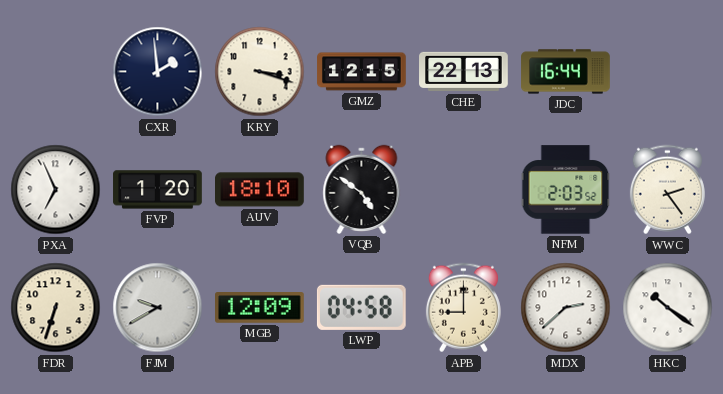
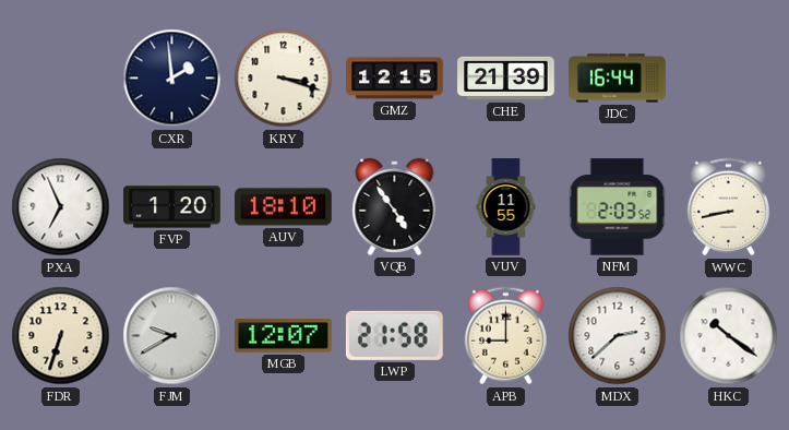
CHE: 22:13 -> 21:39
VQB: 4:51 -> 4:54
VUV: none -> 11:55
WWC: 2:24 -> 8:43
MGB: 12:09 -> 12:07
LWP: 04:58 -> 21:58
